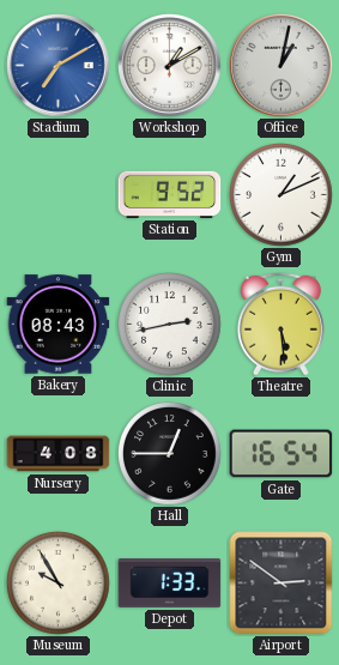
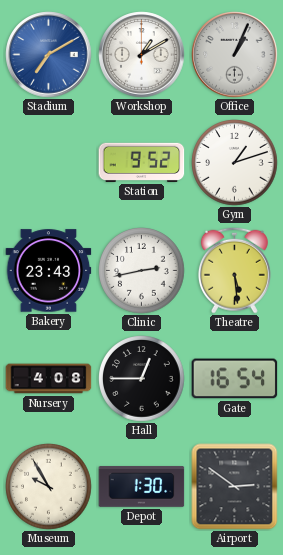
Office: 1:02 -> 1:04
Gym: 1:11 -> 1:12
Bakery: 08:43 -> 23:43
Depot: 1:33 -> 1:30
